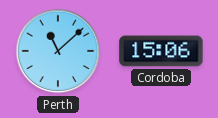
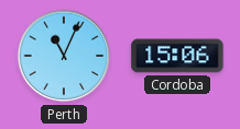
Perth: 11:08 -> 11:04
